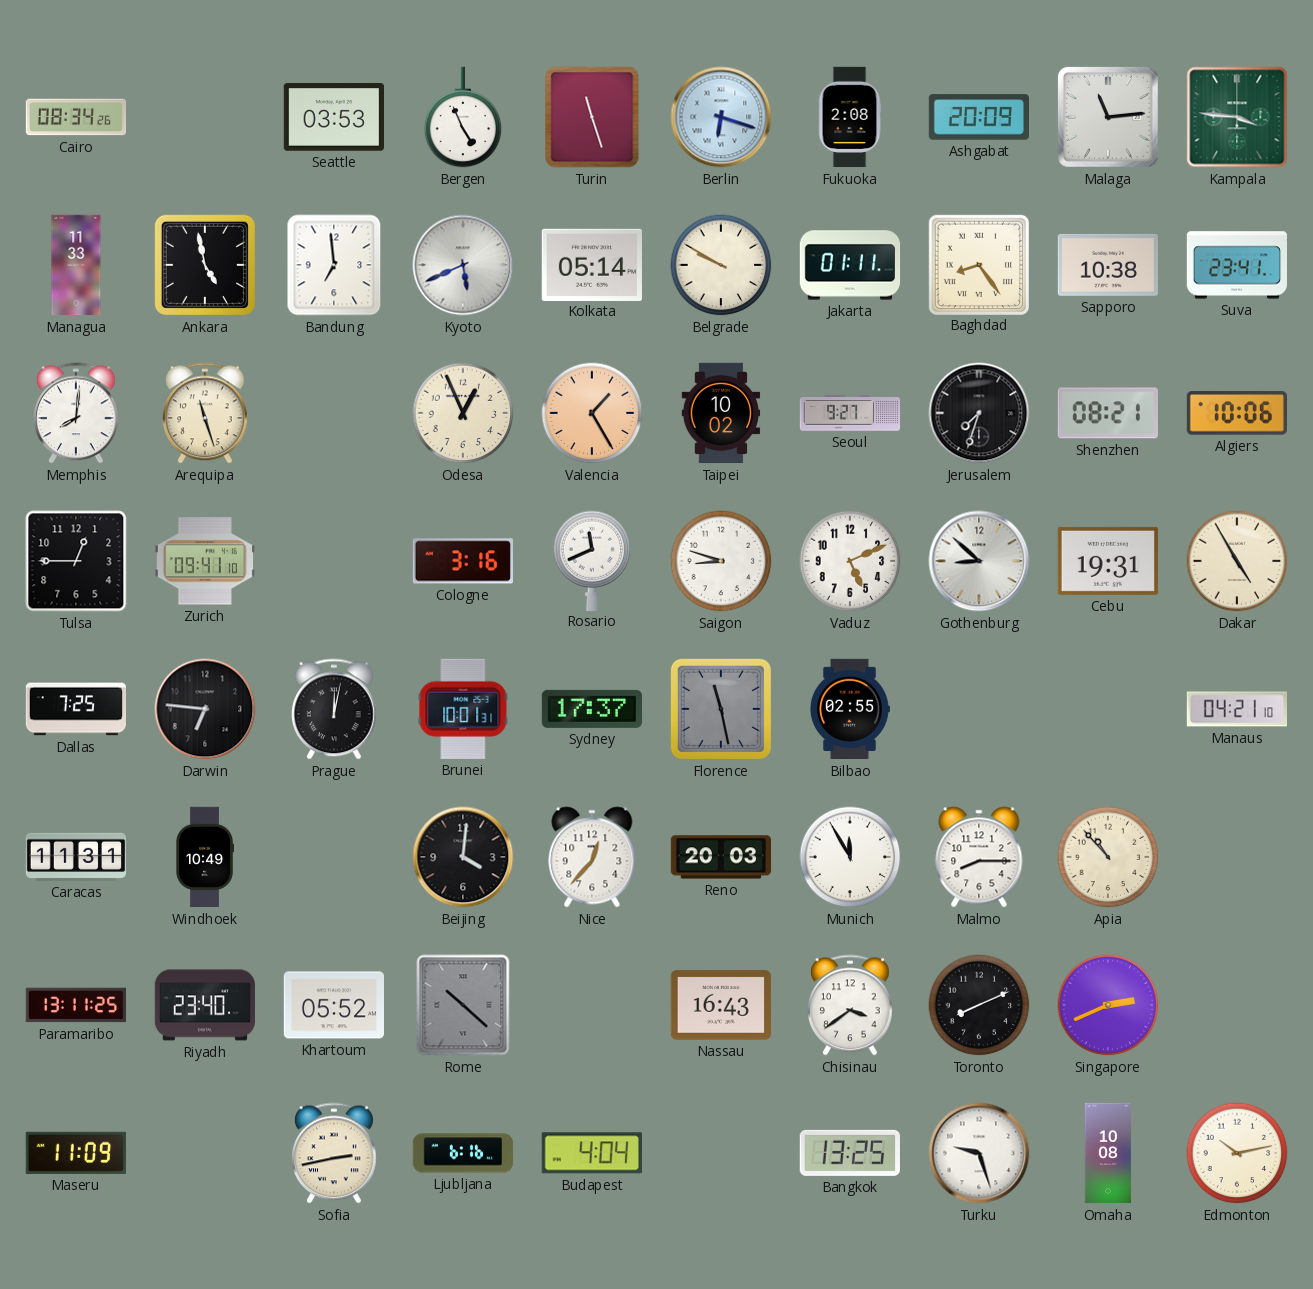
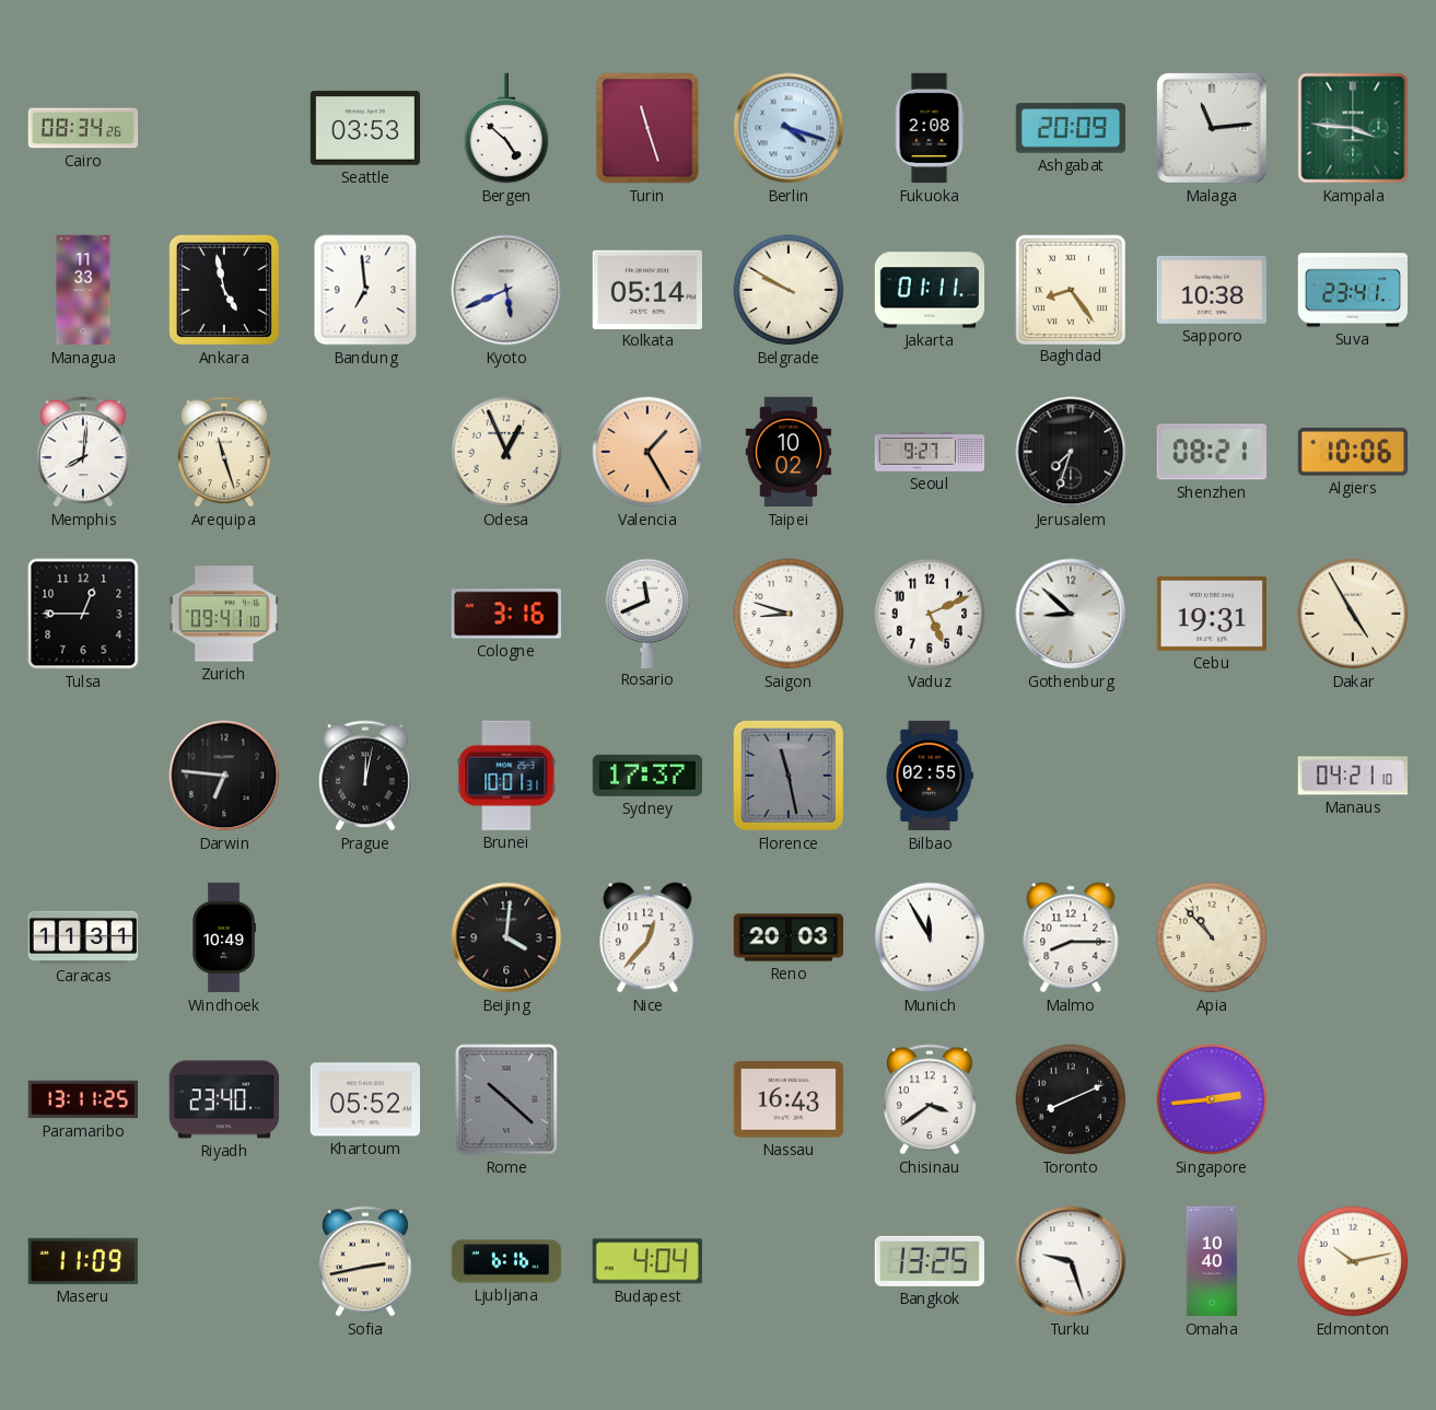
Bergen: 4:56 -> 4:52
Berlin: 6:18 -> 4:18
Dallas: 7:25 -> none
Singapore: 2:41 -> 2:44
Omaha: 10:08 -> 10:40
